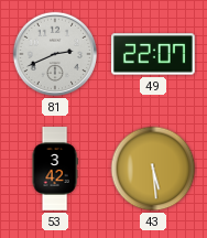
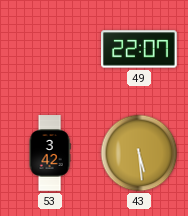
81: 2:41 -> none
